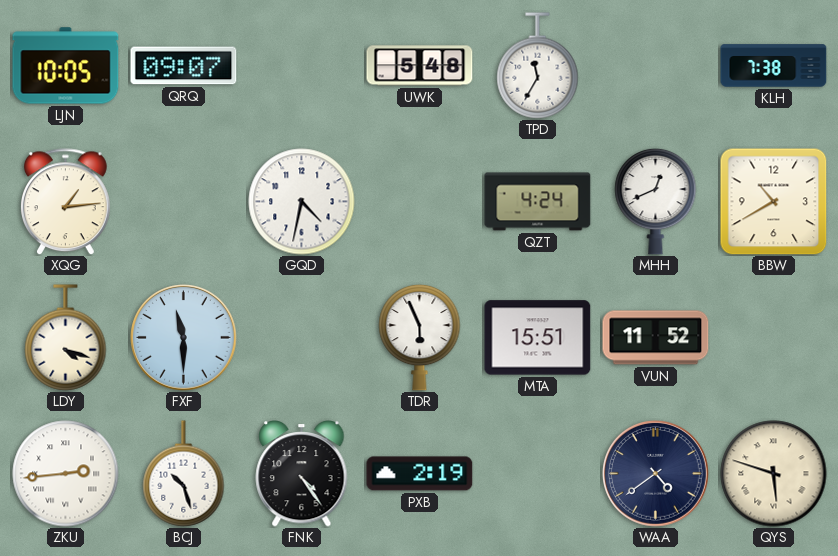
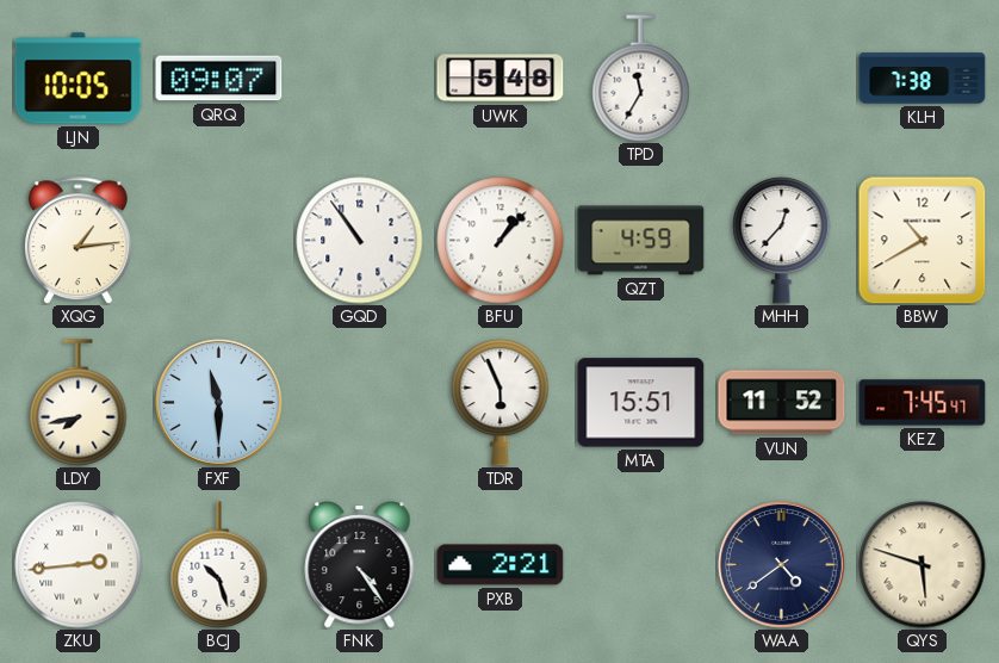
GQD: 4:32 -> 10:54
BFU: none -> 1:07
QZT: 4:24 -> 4:59
MHH: 12:41 -> 12:37
LDY: 4:18 -> 7:43
KEZ: none -> 7:45
PXB: 2:19 -> 2:21
